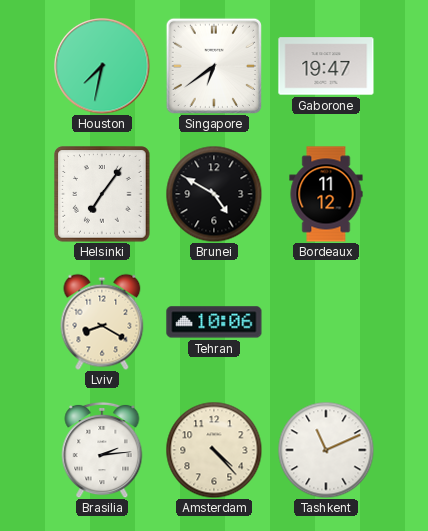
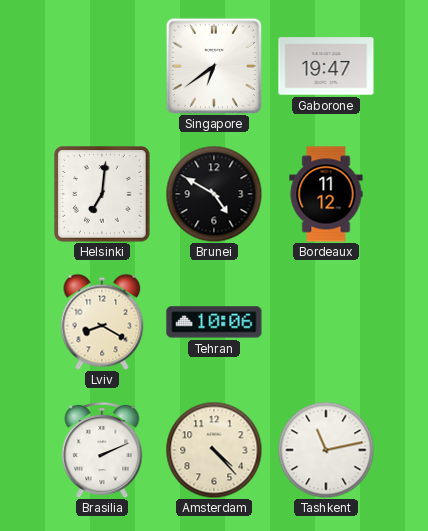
Houston: 7:32 -> none
Helsinki: 7:06 -> 7:01
Brasilia: 2:14 -> 2:11
Tashkent: 11:11 -> 11:13
